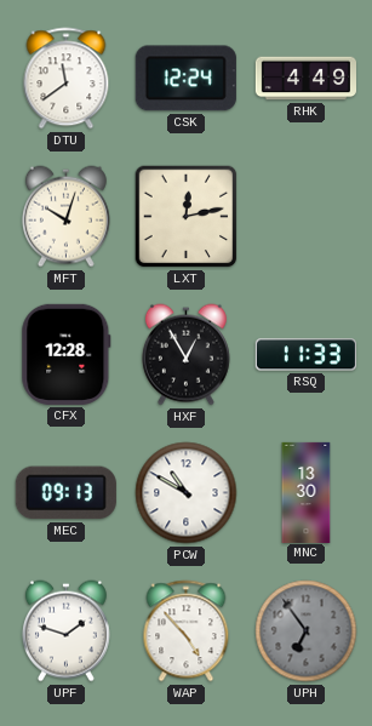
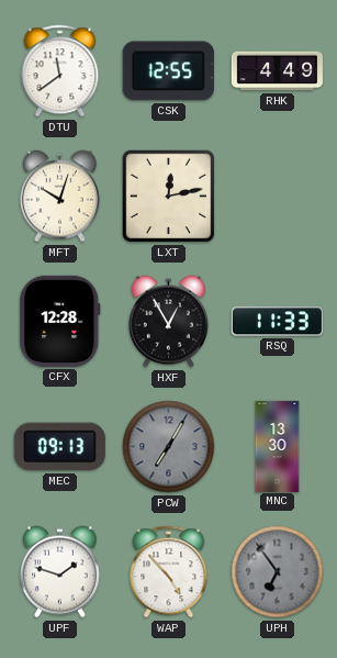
CSK: 12:24 -> 12:55
PCW: 10:50 -> 7:05
PCW dial: white -> grey
